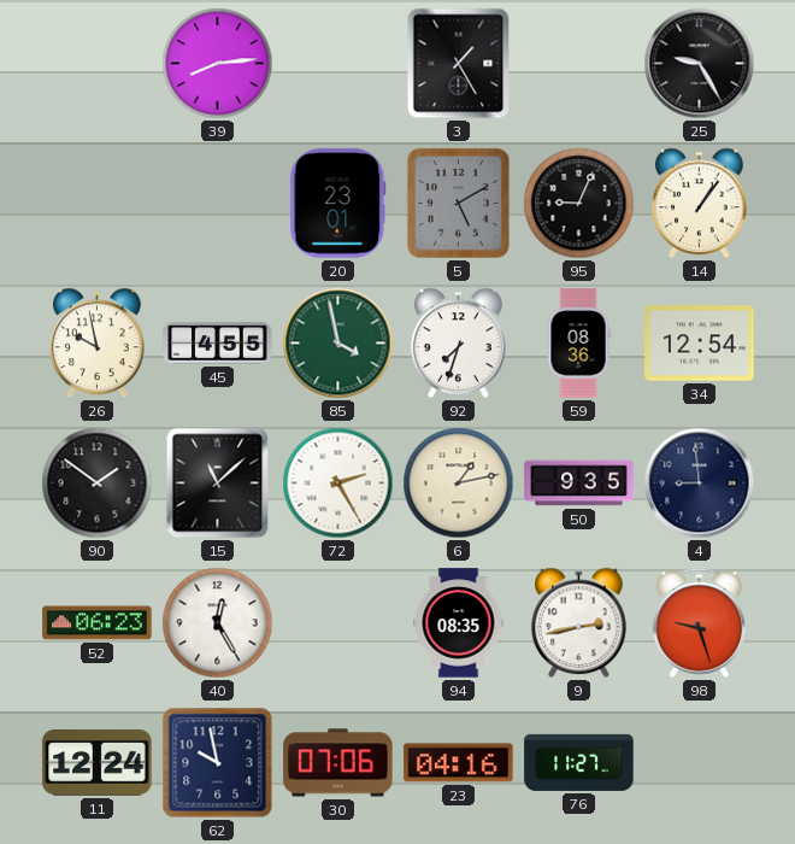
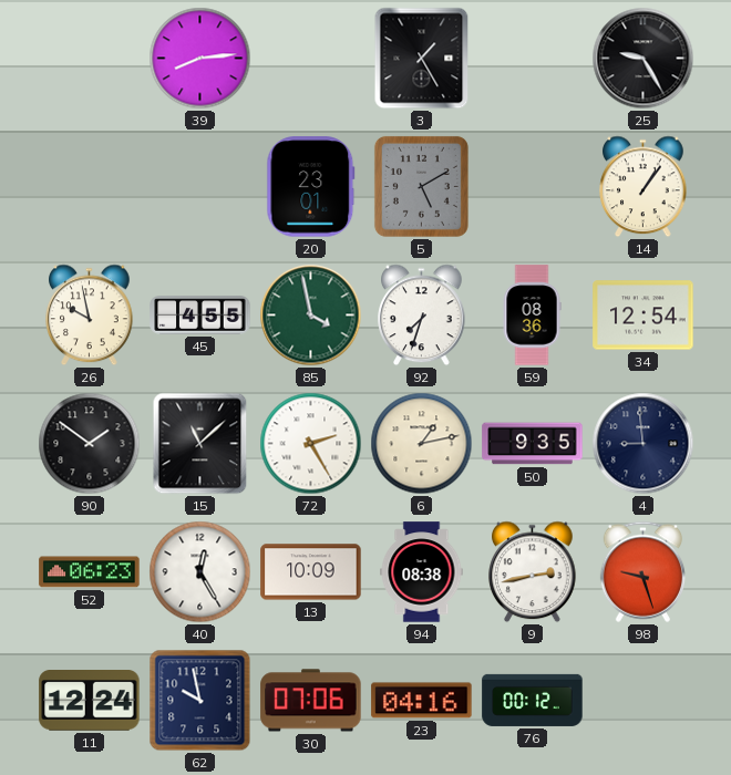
95: 9:04 -> none
13: none -> 10:09
94: 08:35 -> 08:38
76: 11:27 -> 00:12
